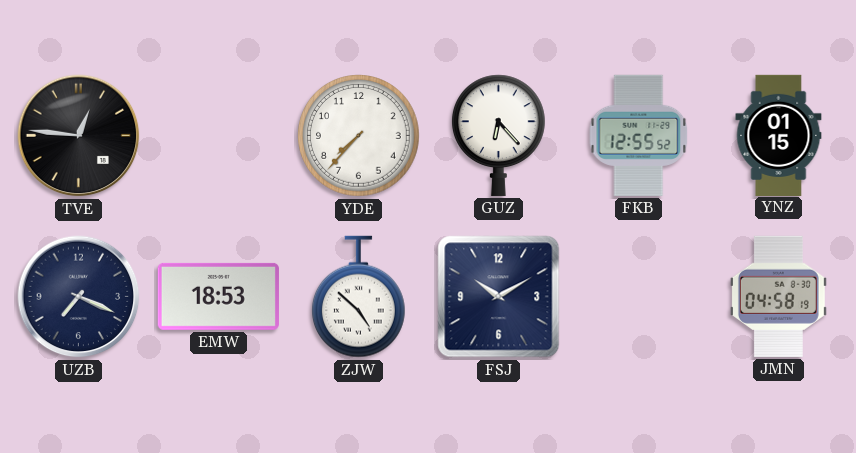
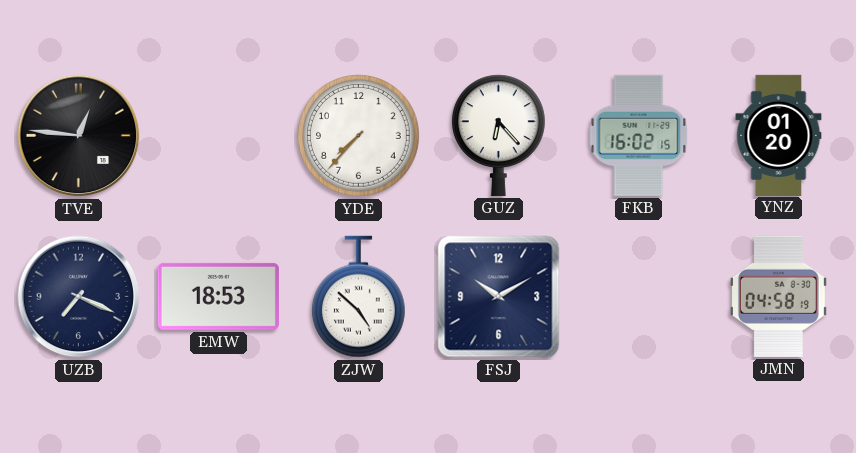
FKB: 12:55 -> 16:02
YNZ: 01:15 -> 01:20
